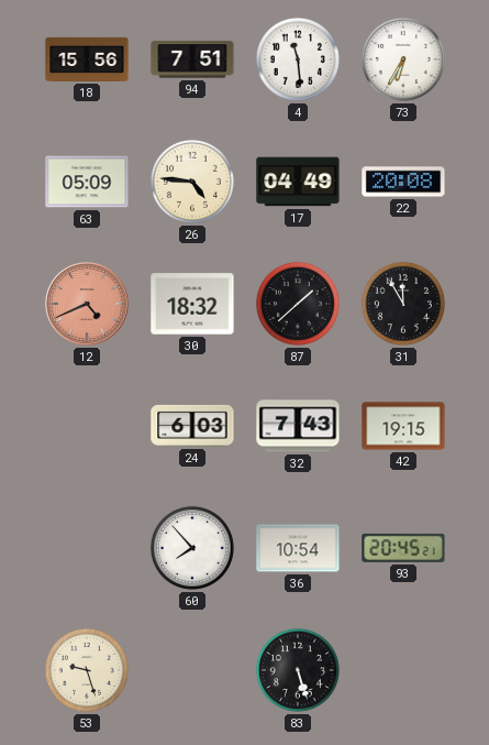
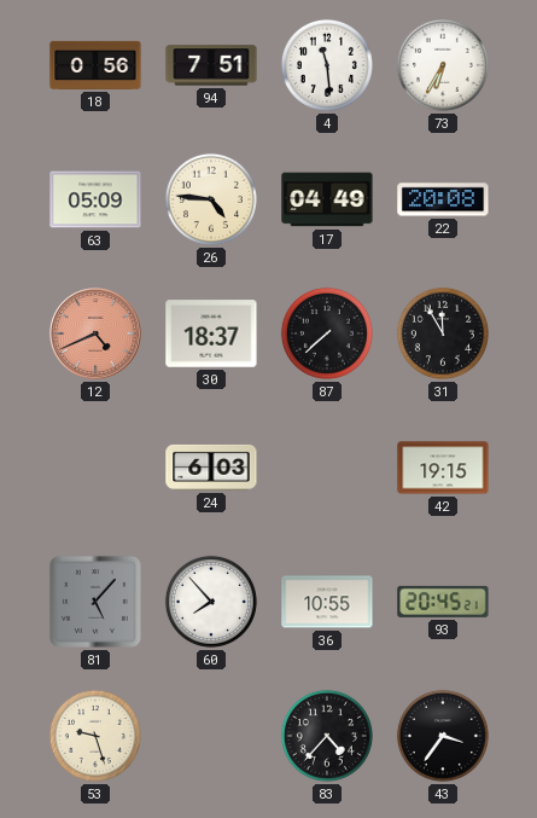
18: 15:56 -> 0:56
30: 18:32 -> 18:37
87: 1:38 -> 7:38
32: 7:43 -> none
81: none -> 5:07
36: 10:54 -> 10:55
83: 5:27 -> 4:37
43: none -> 3:36
